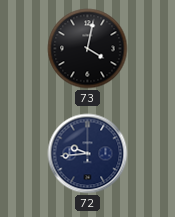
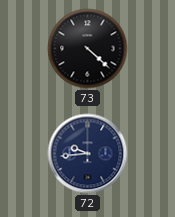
73: 4:02 -> 4:22
